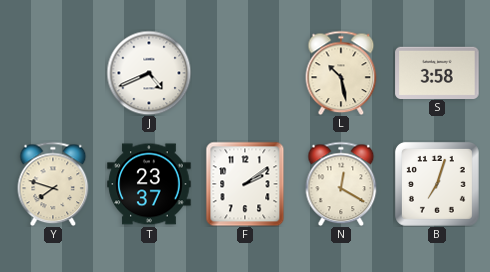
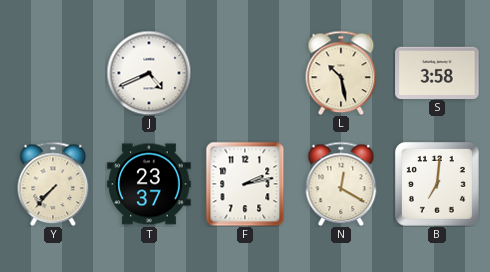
Y: 7:48 -> 7:37
F: 2:09 -> 2:13
B: 7:03 -> 7:01
